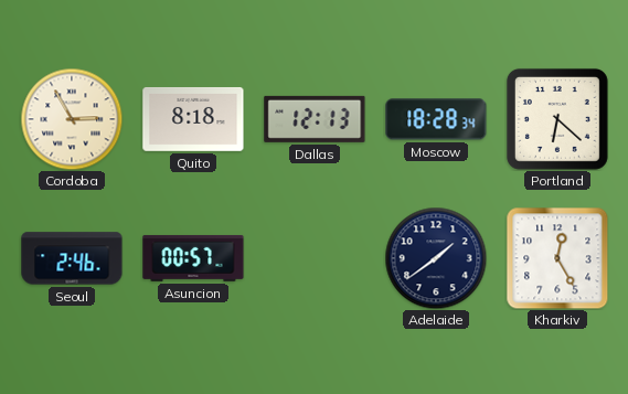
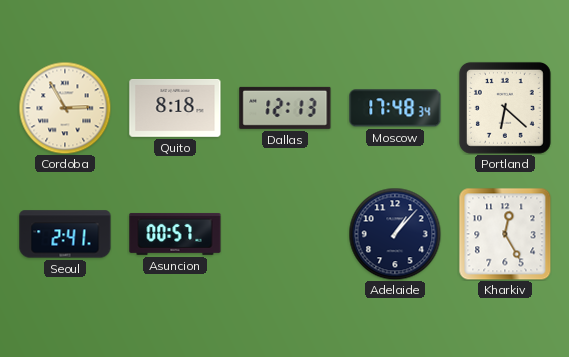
Moscow: 18:28 -> 17:48
Seoul: 2:46 -> 2:41
Adelaide: 1:39 -> 1:07
